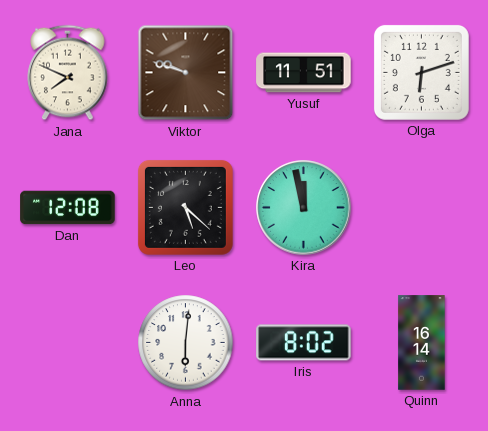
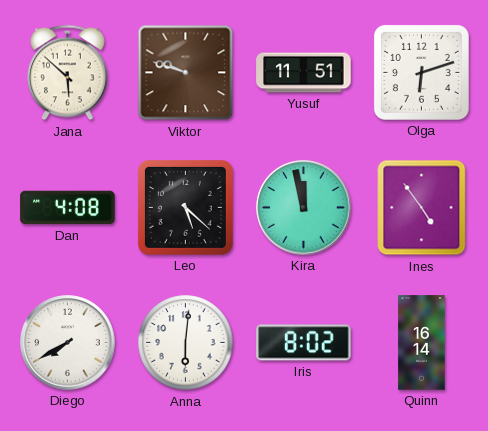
Jana: 7:49 -> 5:52
Dan: 12:08 -> 4:08
Ines: none -> 4:54
Diego: none -> 7:40
